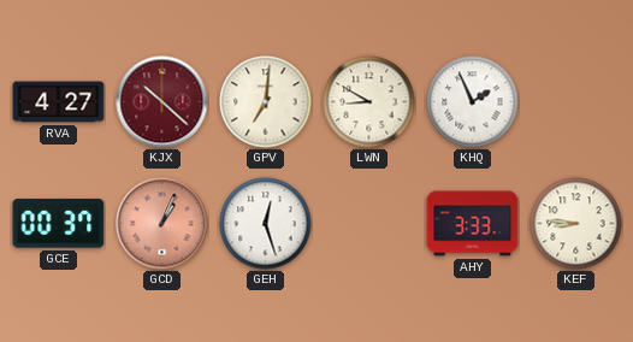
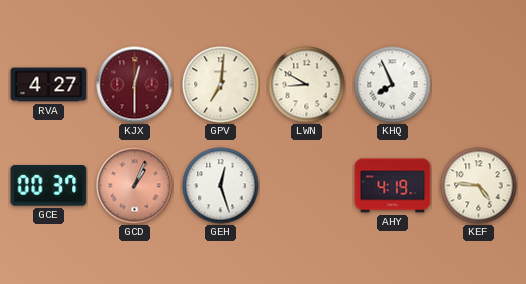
KJX: 10:22 -> 12:30
KHQ: 1:56 -> 7:56
AHY: 3:33 -> 4:19
KEF: 8:46 -> 4:46
